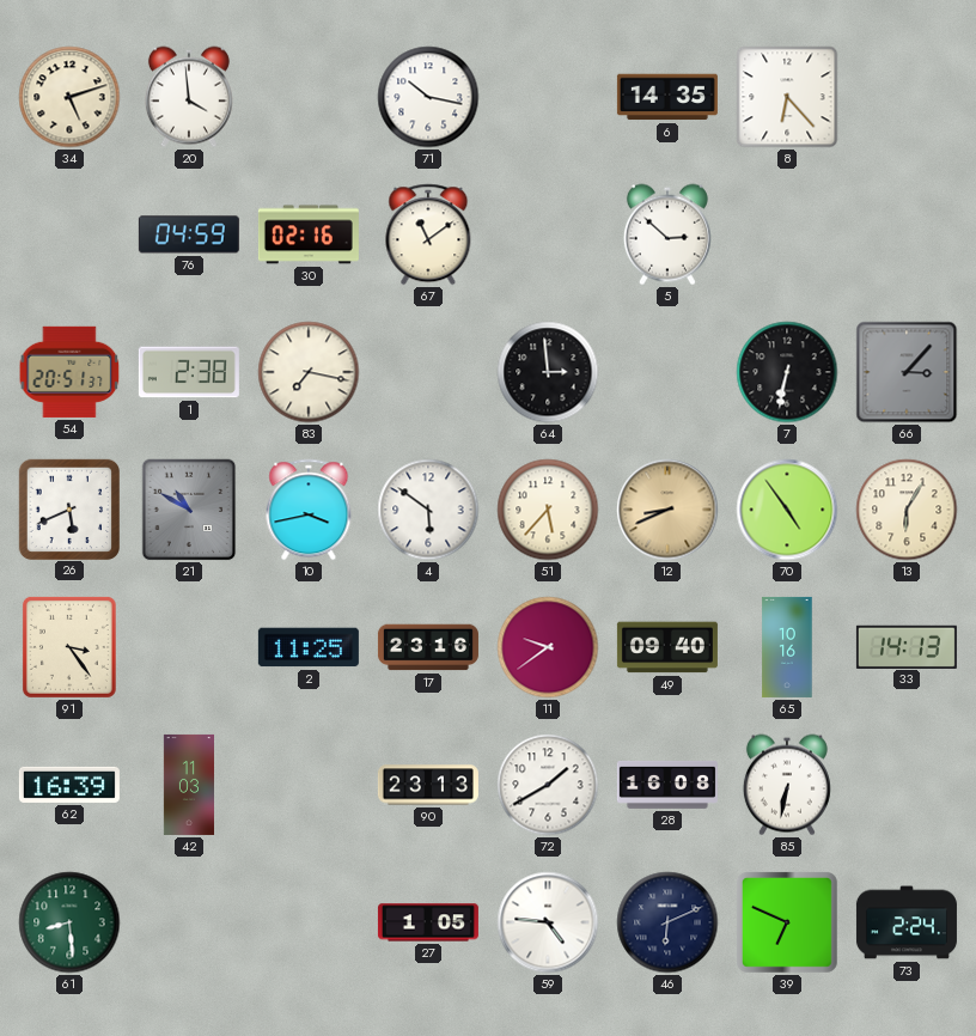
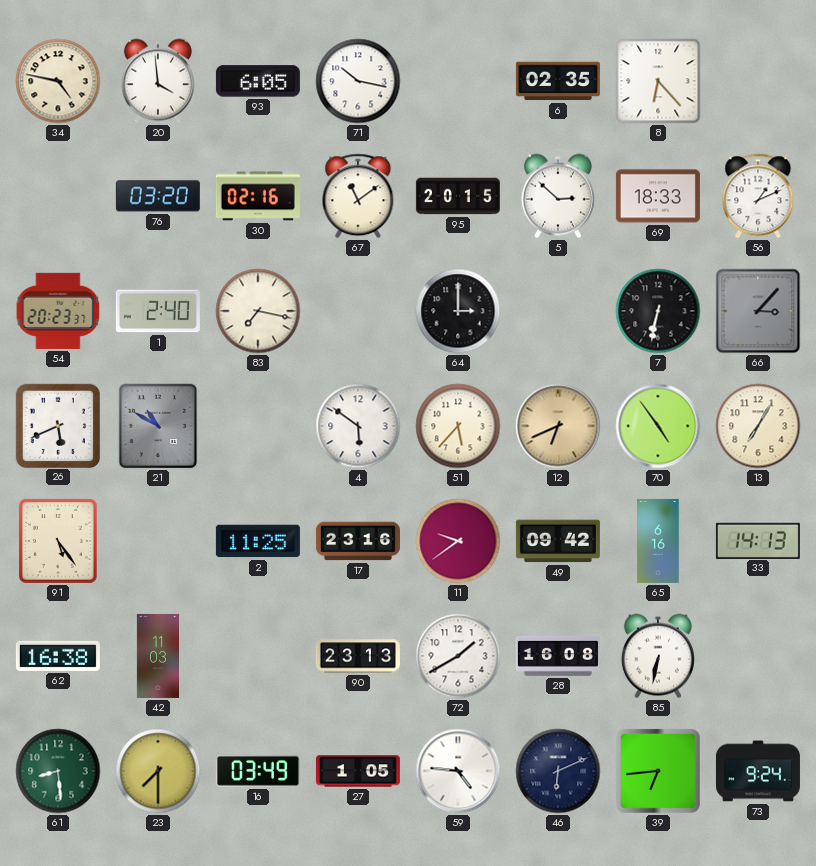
34: 5:12 -> 4:47
93: none -> 6:05
6: 14:35 -> 02:35
76: 04:59 -> 03:20
95: none -> 20:15
69: none -> 18:33
56: none -> 1:11
54: 20:51 -> 20:23
1: 2:38 -> 2:40
64: 2:59 -> 3:00
10: 3:43 -> none
12: 8:41 -> 6:41
13: 6:05 -> 7:05
91: 3:24 -> 5:24
49: 09:40 -> 09:42
65: 10:16 -> 6:16
62: 16:39 -> 16:38
23: none -> 7:30
16: none -> 03:49
39: 6:49 -> 6:44
73: 2:24 -> 9:24
